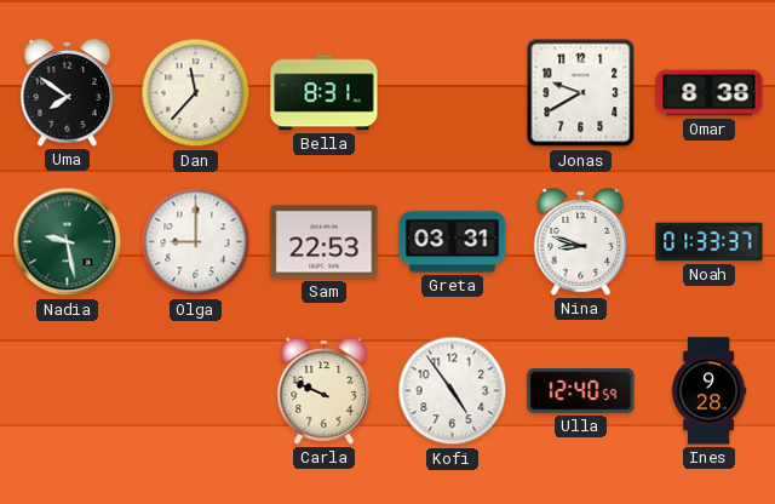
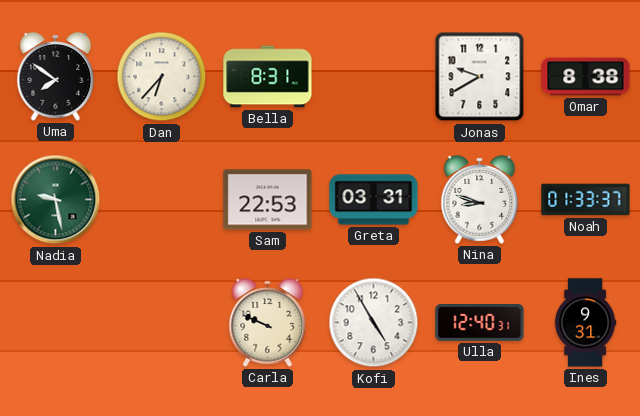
Dan: 11:37 -> 6:37
Olga: 9:00 -> none
Kofi: 4:54 -> 4:55
Ulla: 12:40:59 -> 12:40:31
Ines: 9:28 -> 9:31
